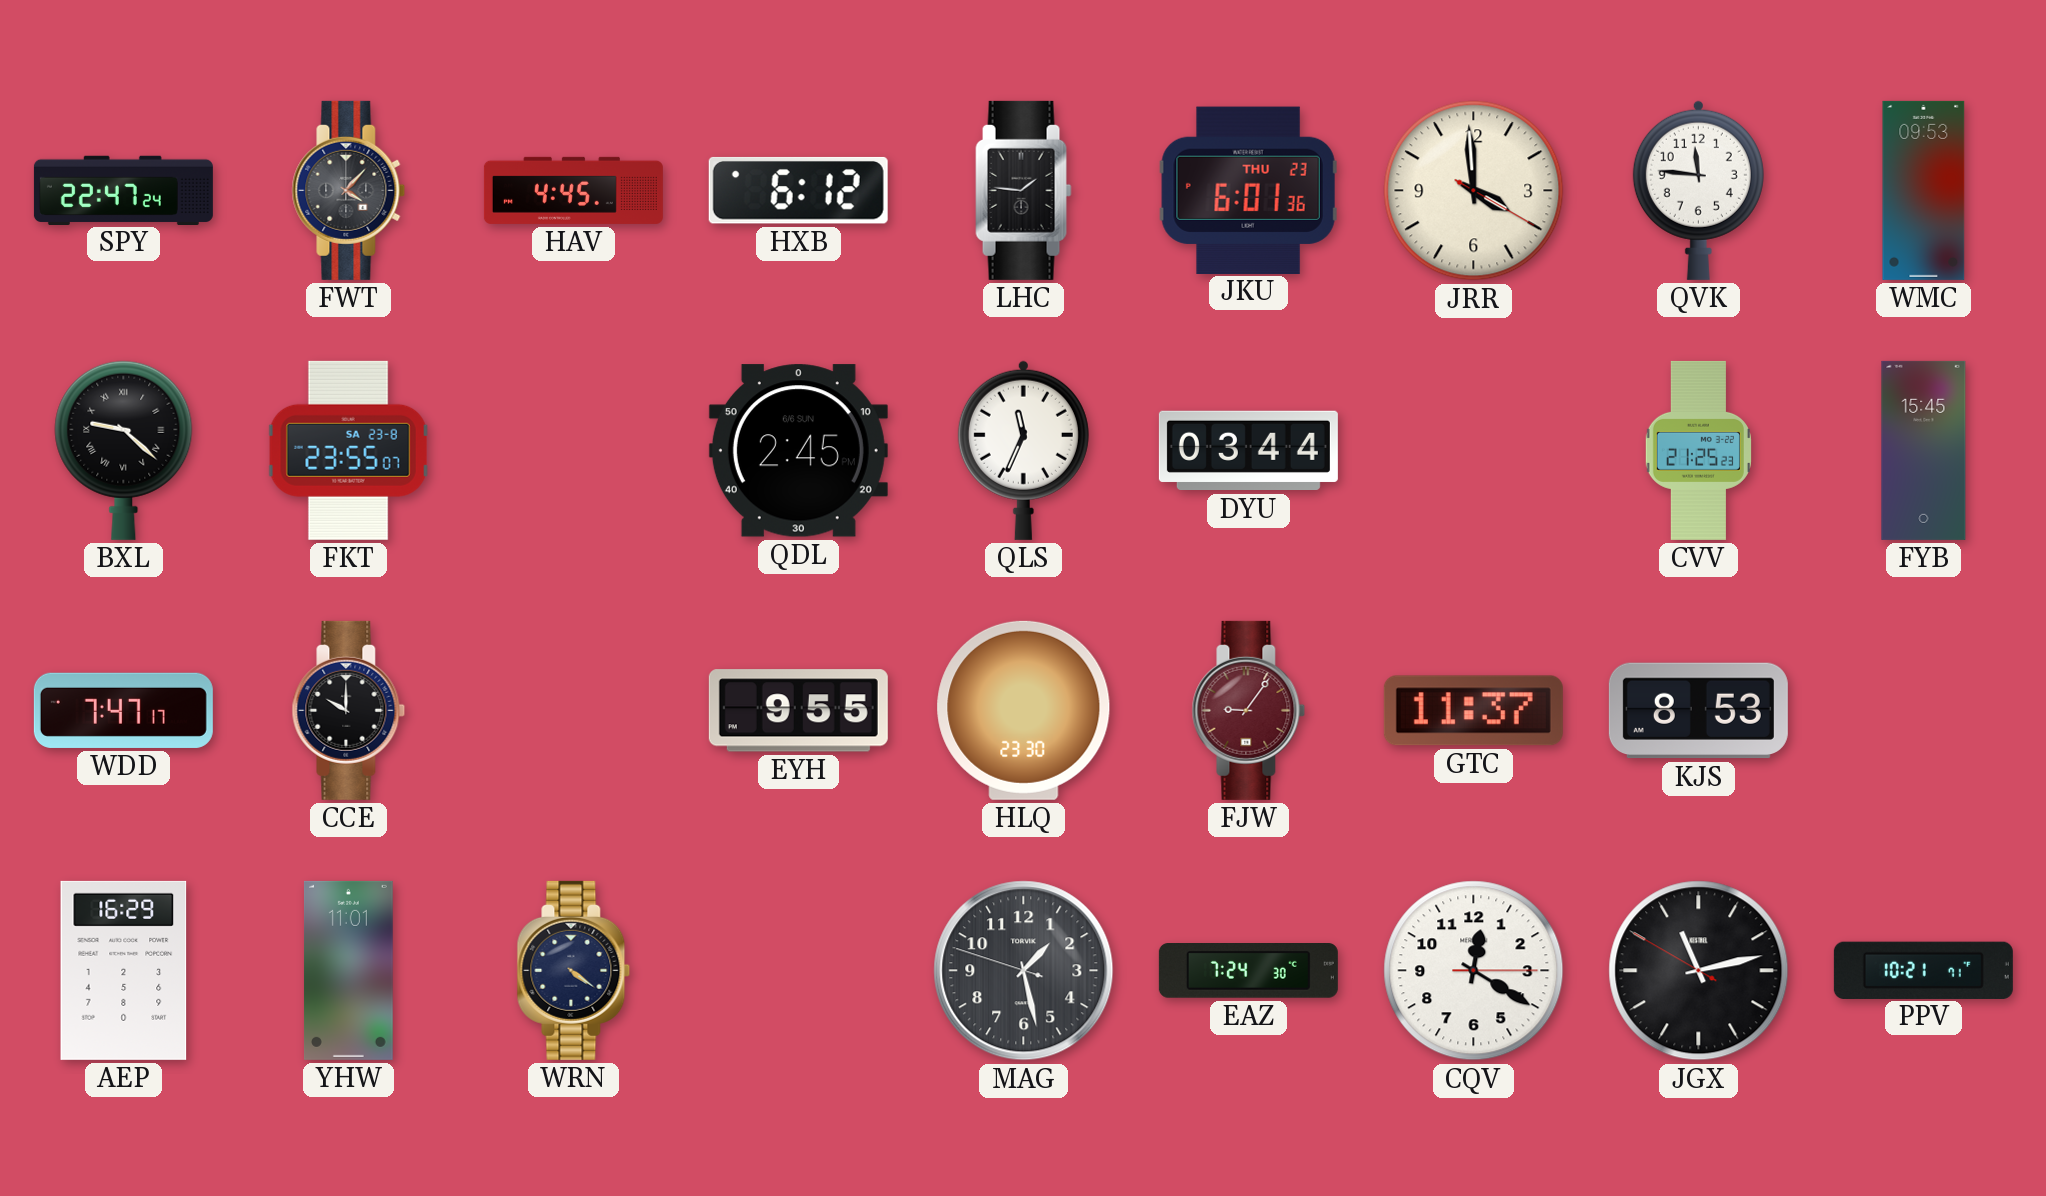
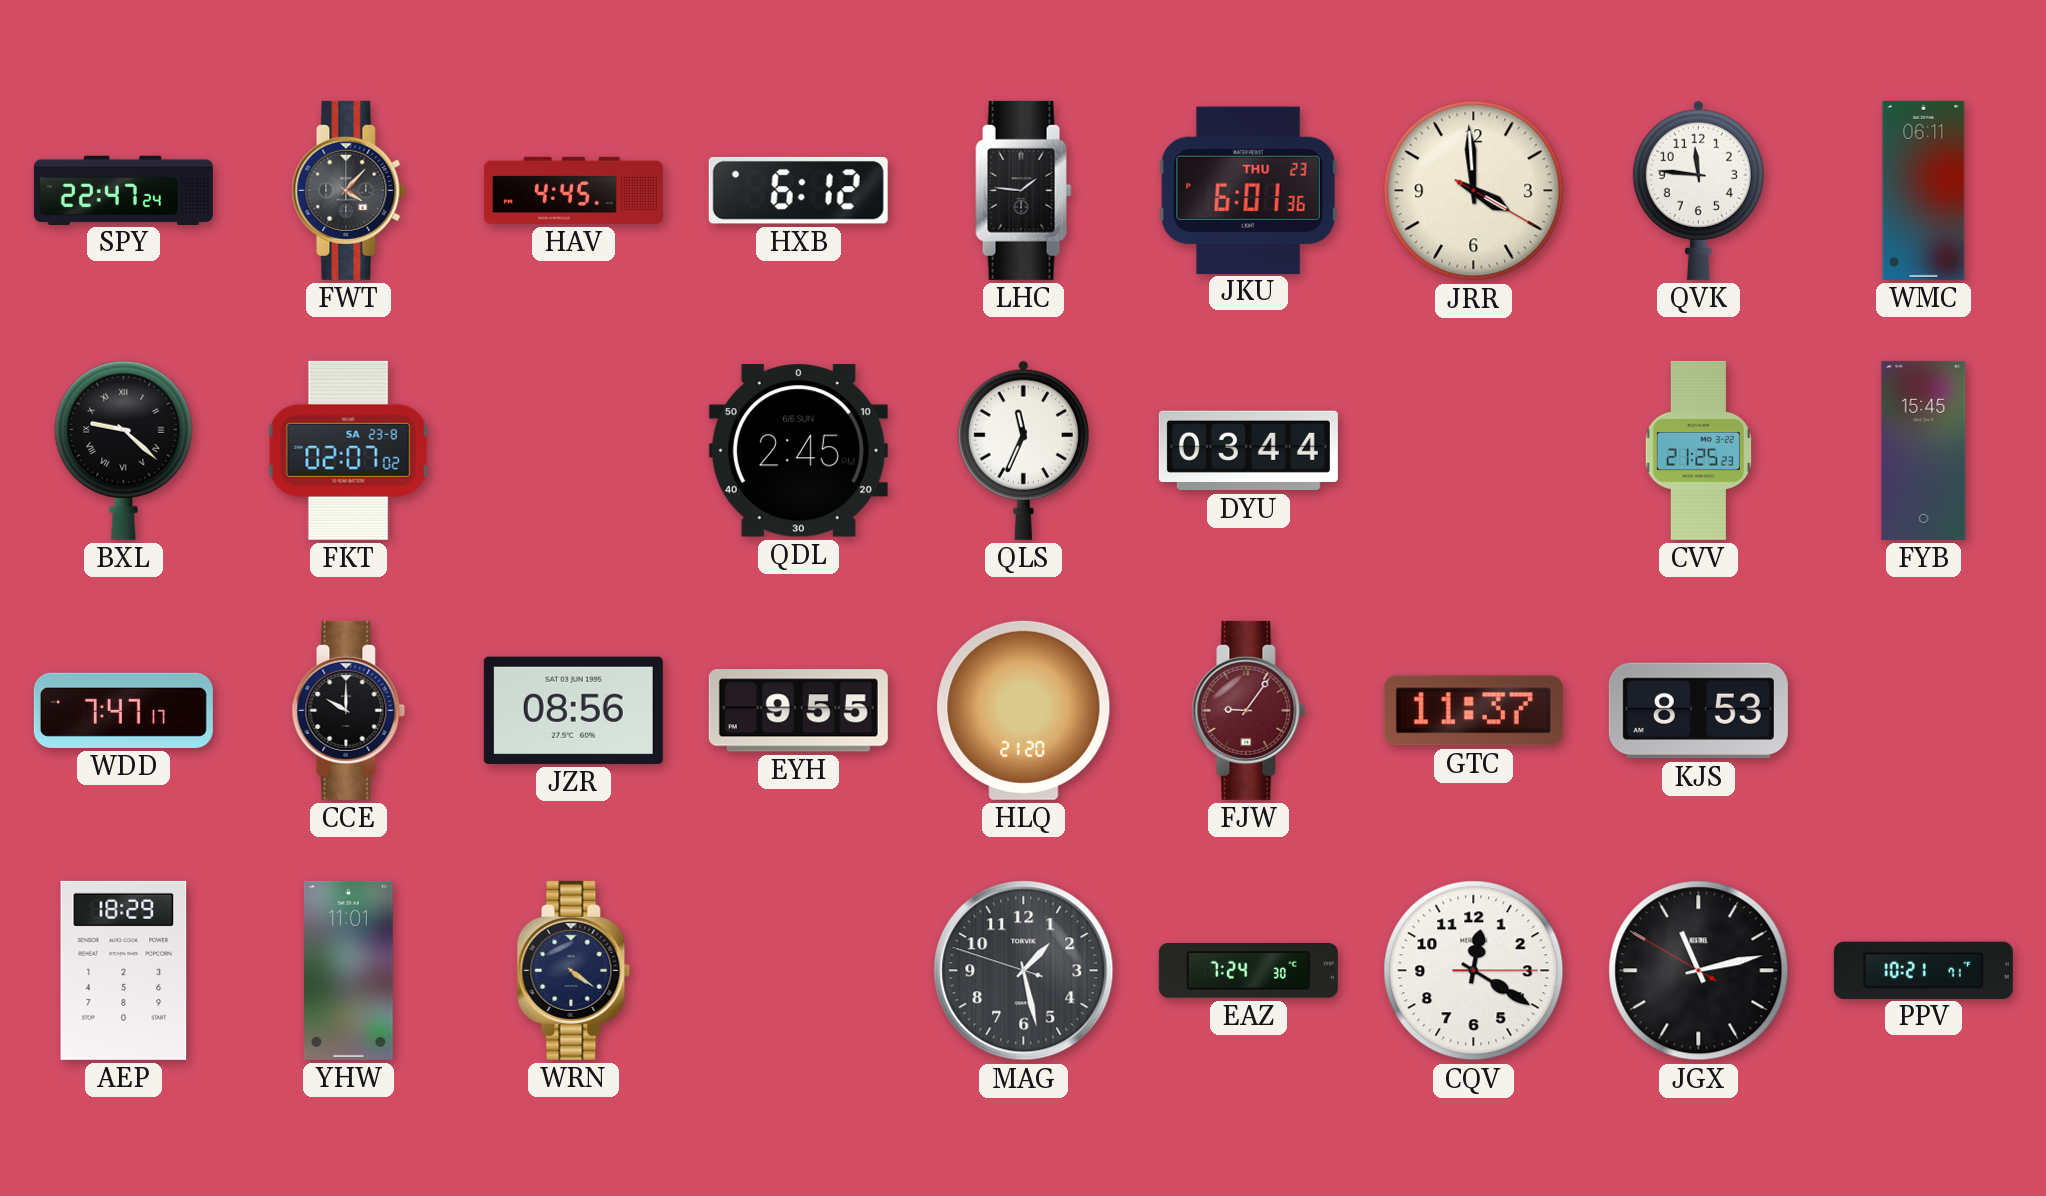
WMC: 09:53 -> 06:11
FKT: 23:55 -> 02:07
JZR: none -> 08:56
HLQ: 23:30 -> 21:20
AEP: 16:29 -> 18:29
